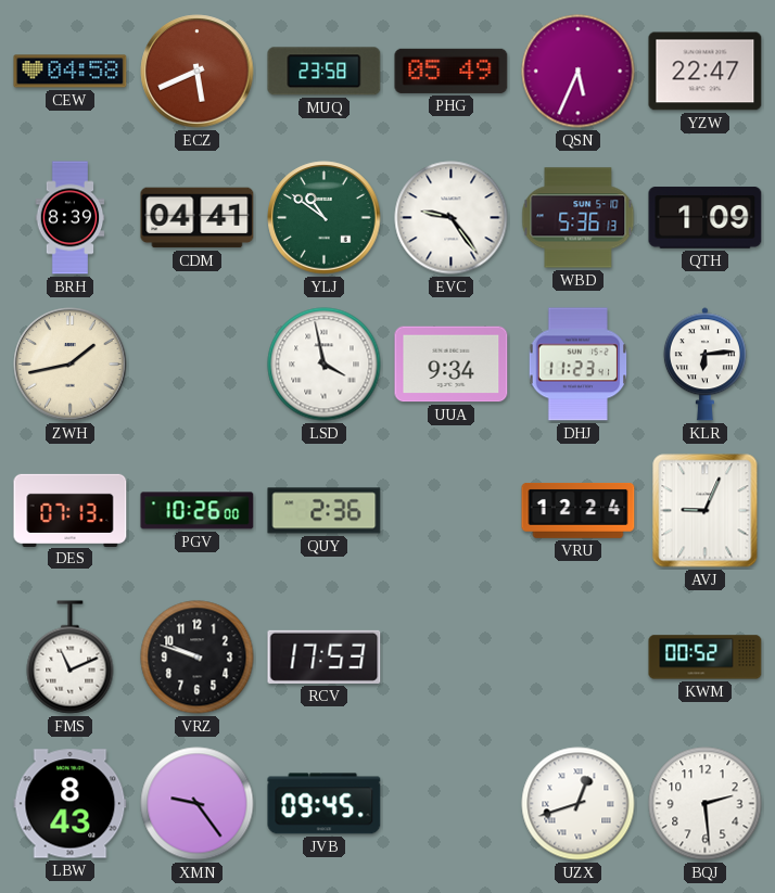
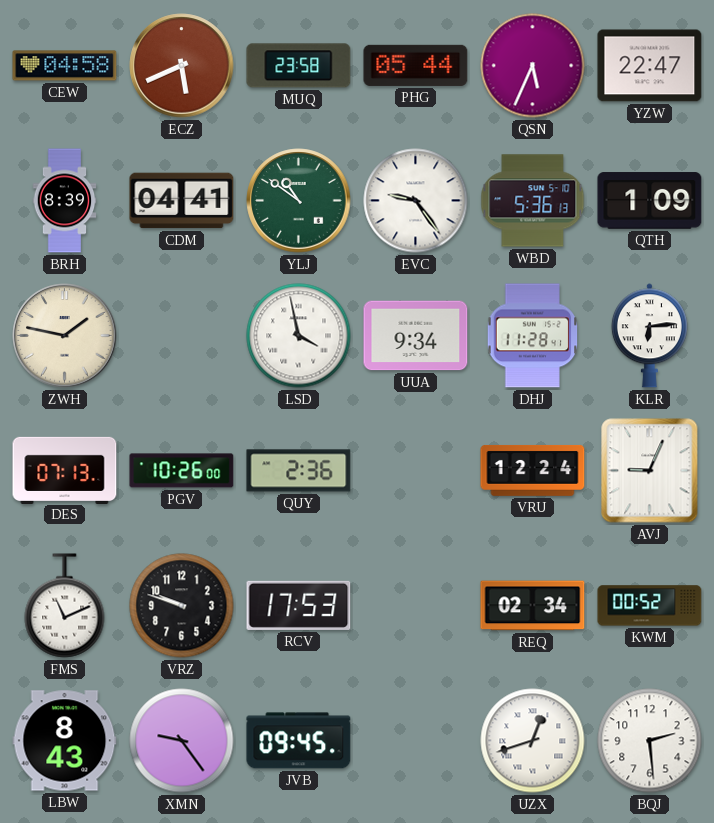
PHG: 05:49 -> 05:44
ZWH: 1:43 -> 1:47
DHJ: 11:23 -> 11:28
REQ: none -> 02:34
